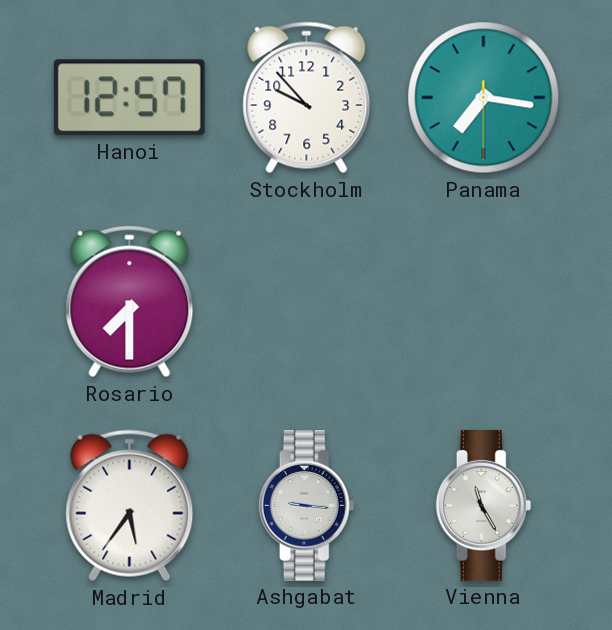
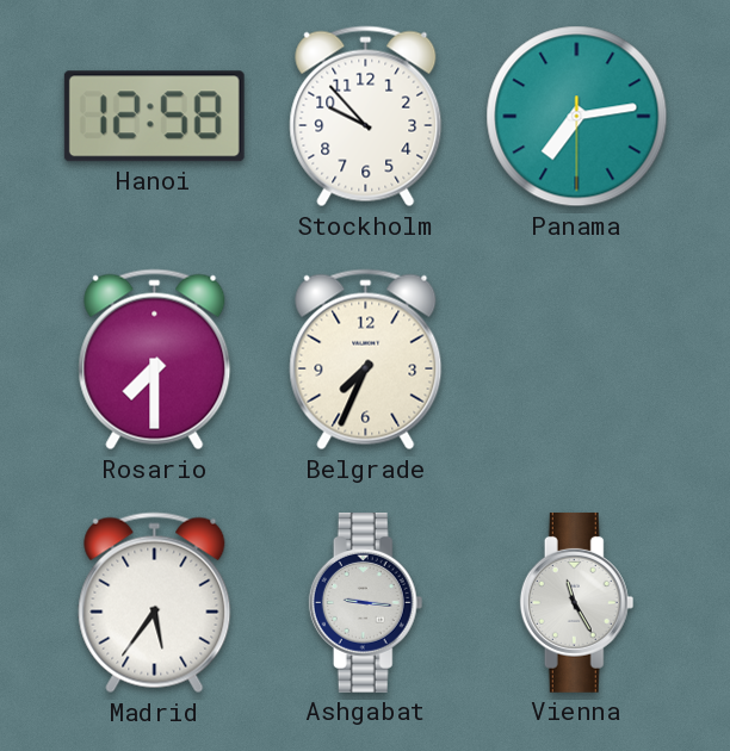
Hanoi: 12:57 -> 12:58
Panama: 7:16 -> 7:13
Belgrade: none -> 7:34
